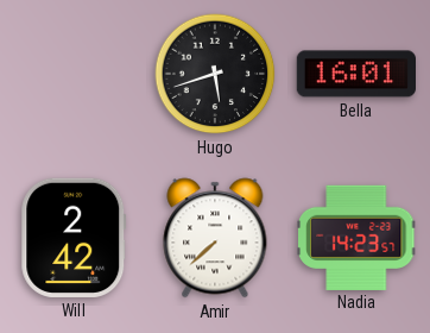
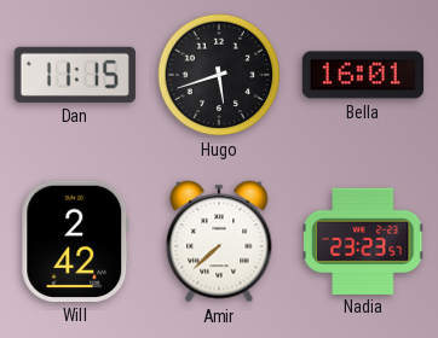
Dan: none -> 11:15
Nadia: 14:23 -> 23:23
